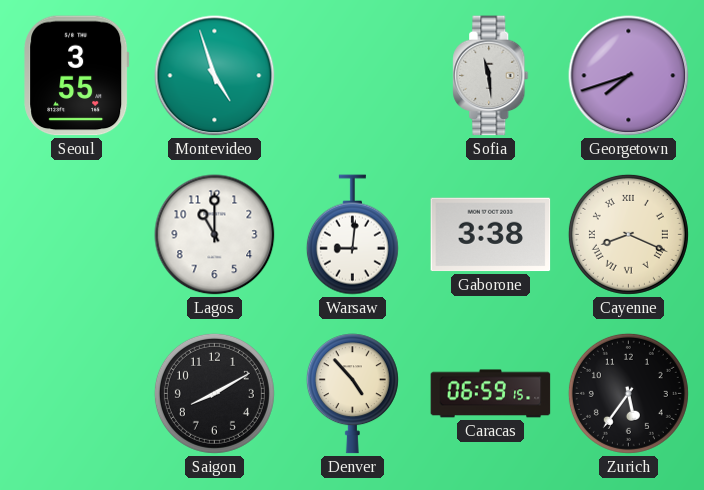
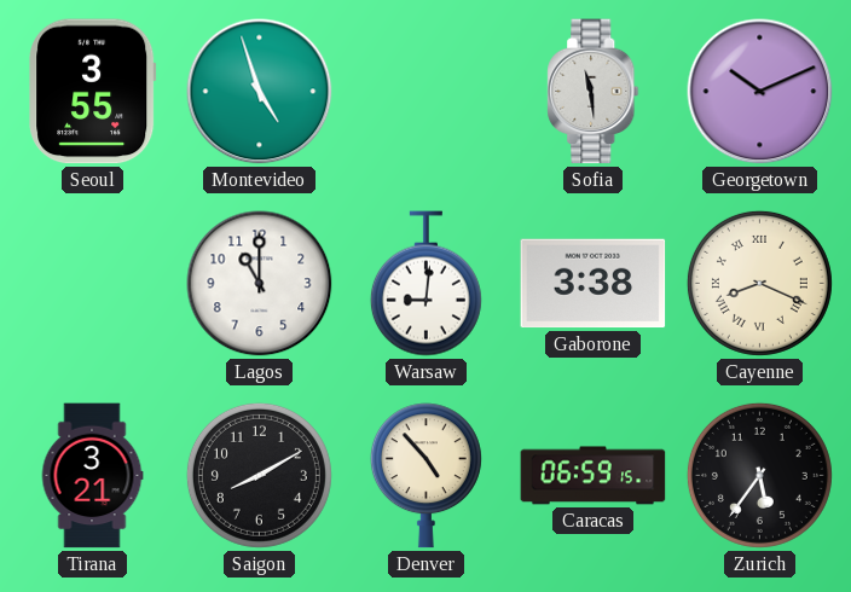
Georgetown: 7:42 -> 10:11
Tirana: none -> 3:21
